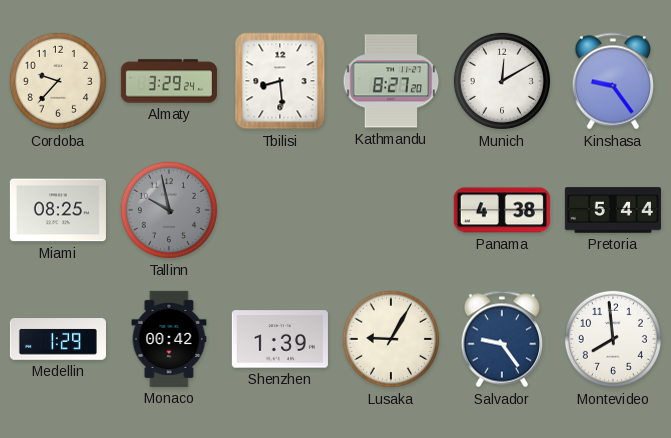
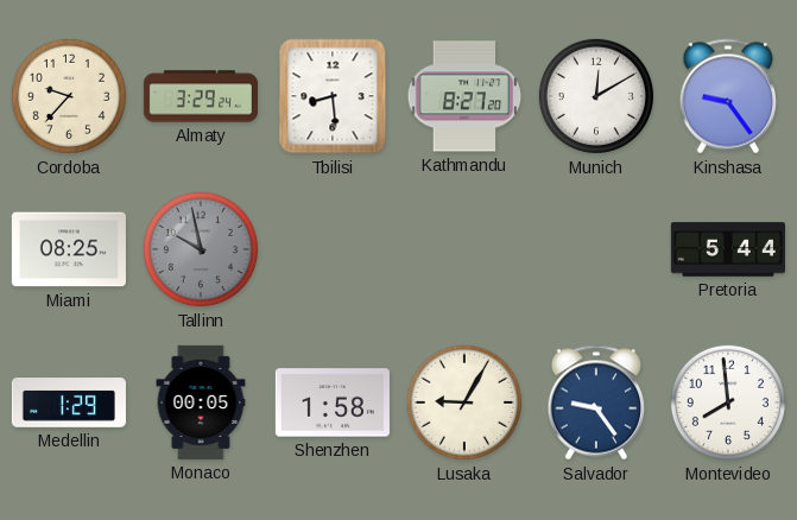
Panama: 4:38 -> none
Monaco: 00:42 -> 00:05
Shenzhen: 1:39 -> 1:58
